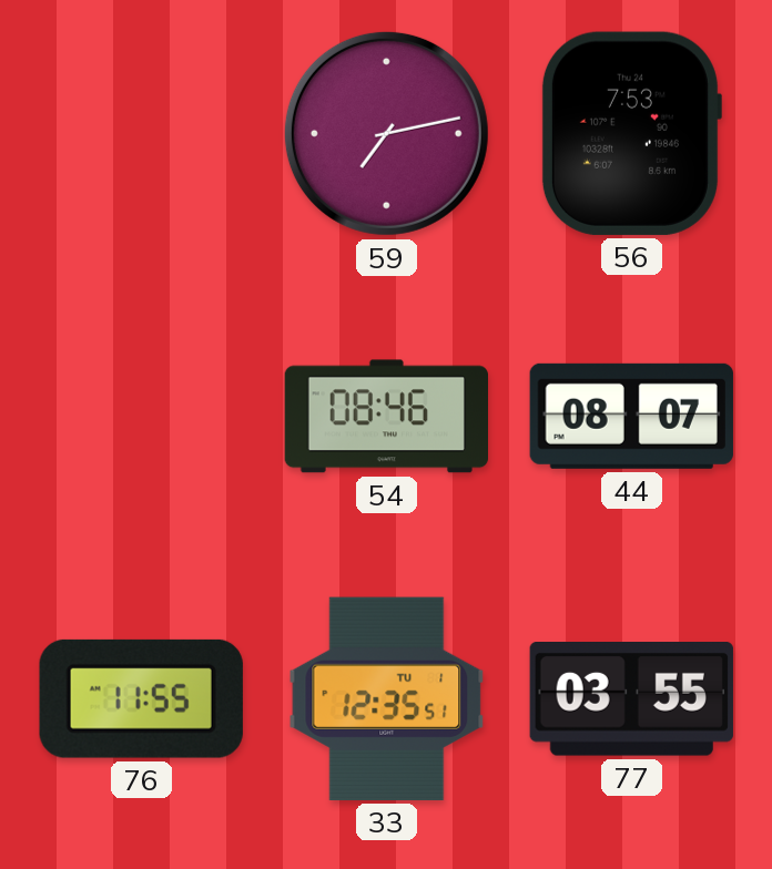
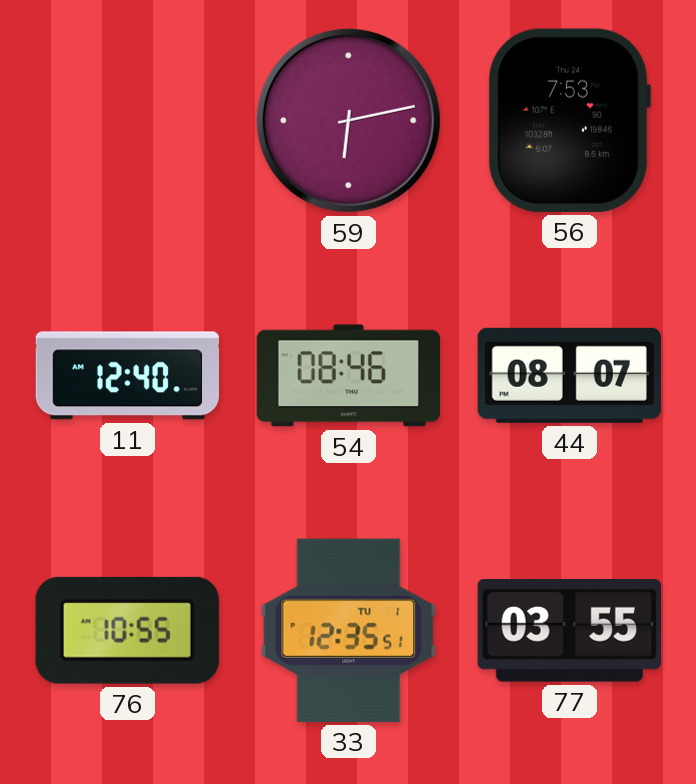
59: 7:13 -> 6:13
11: none -> 12:40
76: 11:55 -> 10:55
